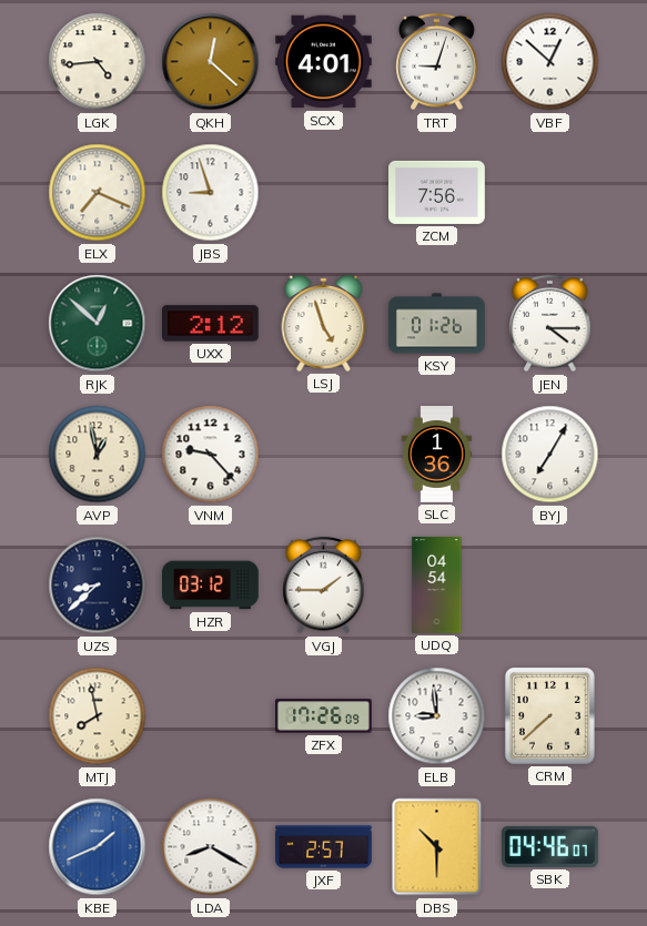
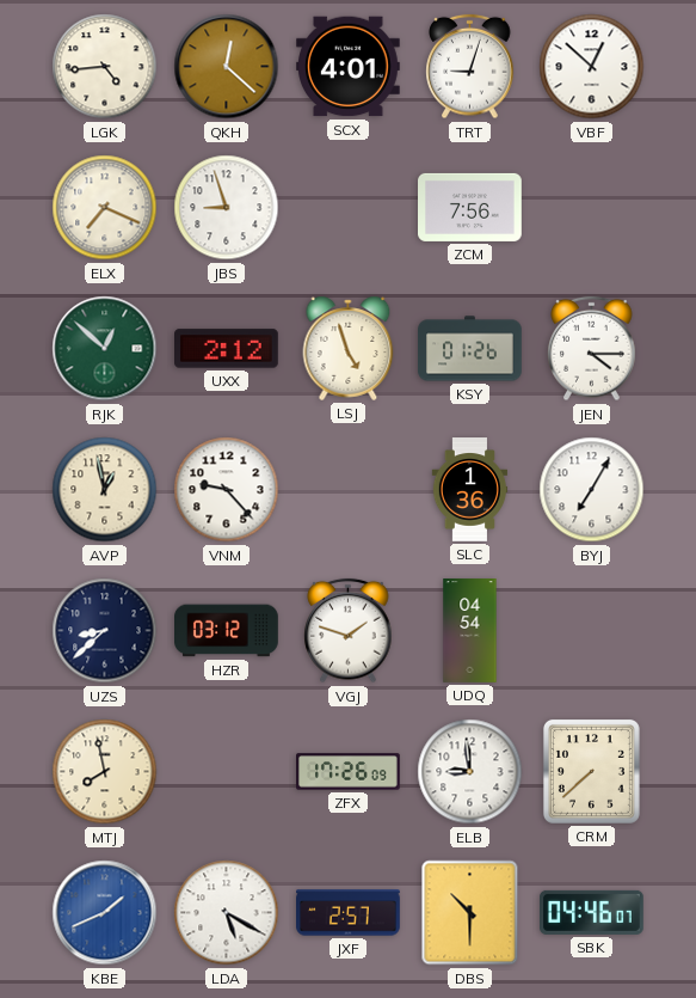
VGJ: 1:45 -> 1:48
LDA: 8:20 -> 5:20
